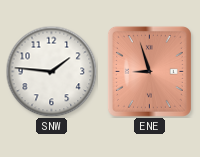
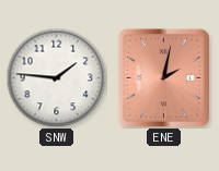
ENE: 8:57 -> 2:02
